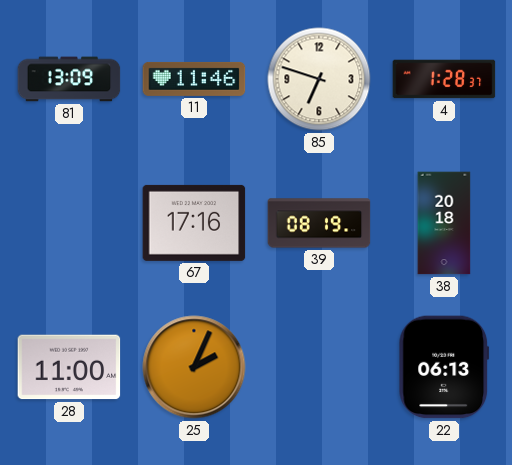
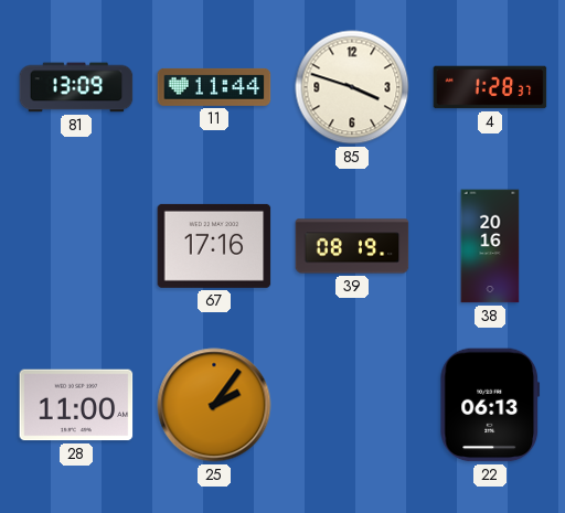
11: 11:46 -> 11:44
85: 6:48 -> 3:48
38: 20:18 -> 20:16
25: 2:04 -> 2:06
